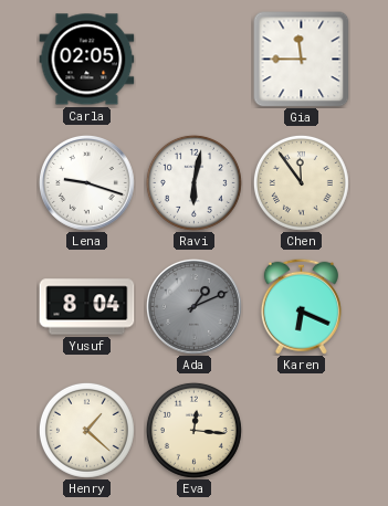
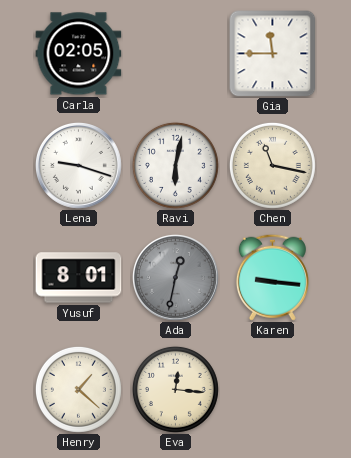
Chen: 11:54 -> 11:17
Yusuf: 8:04 -> 8:01
Ada: 1:11 -> 12:32
Karen: 6:19 -> 9:16
